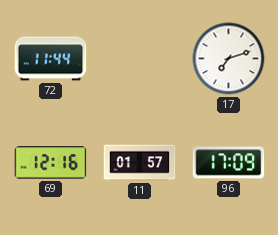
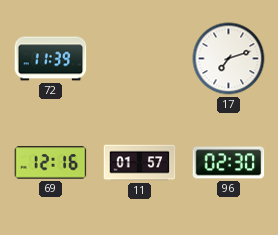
72: 11:44 -> 11:39
96: 17:09 -> 02:30
